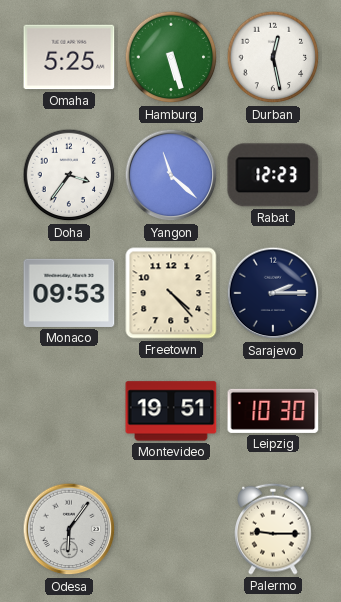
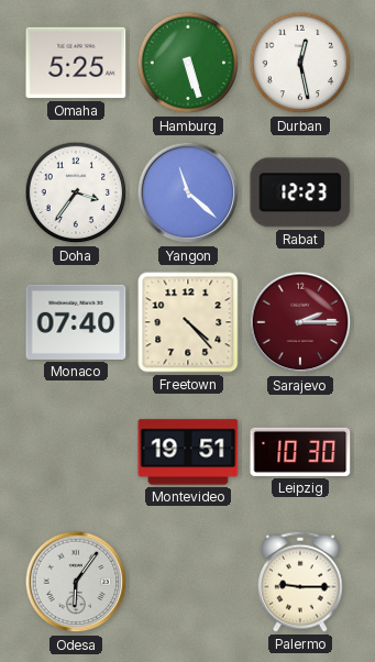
Monaco: 09:53 -> 07:40
Sarajevo dial: navy -> burgundy
